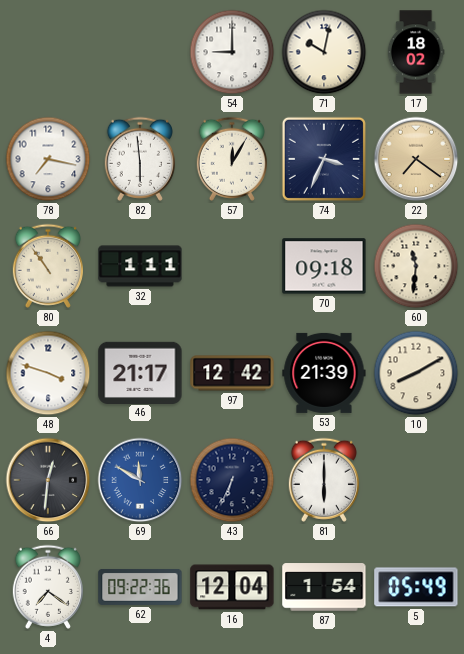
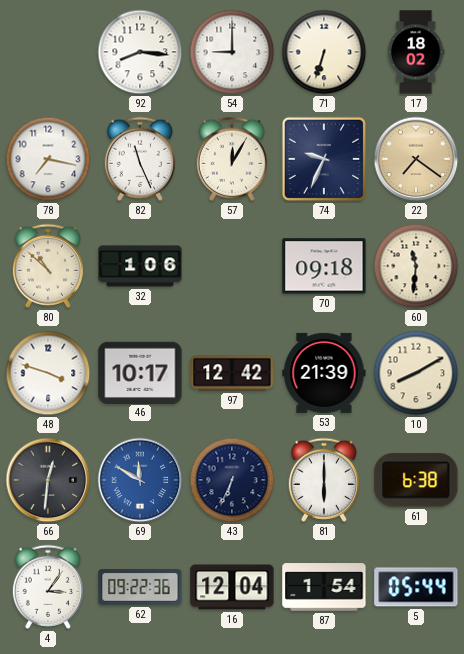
92: none -> 8:16
71: 10:02 -> 6:33
82: 5:59 -> 11:26
74: 3:34 -> 9:34
80: 10:54 -> 10:52
32: 1:11 -> 1:06
46: 21:17 -> 10:17
61: none -> 6:38
4: 7:21 -> 3:06
5: 05:49 -> 05:44
